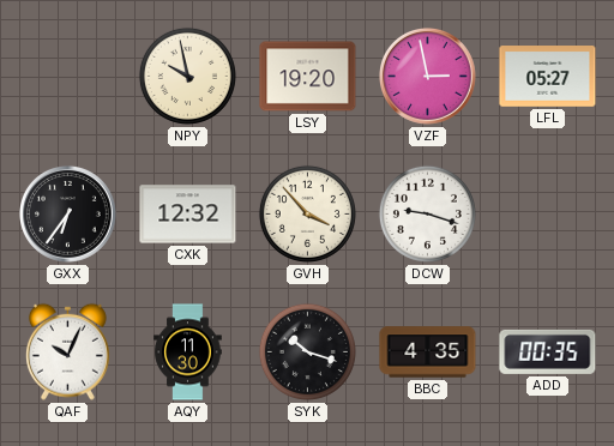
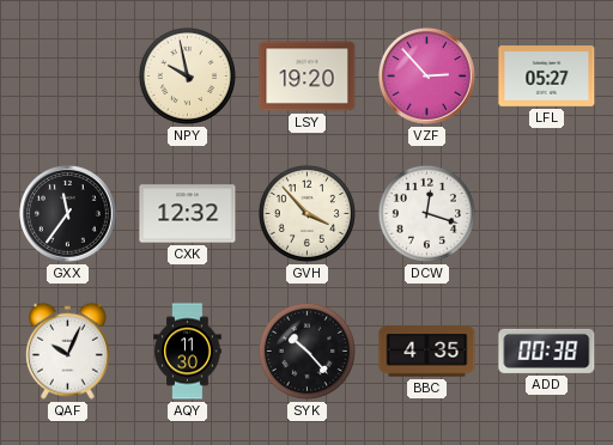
VZF: 2:58 -> 2:53
GXX: 6:36 -> 11:36
DCW: 9:18 -> 12:18
SYK: 10:18 -> 10:23
ADD: 00:35 -> 00:38
